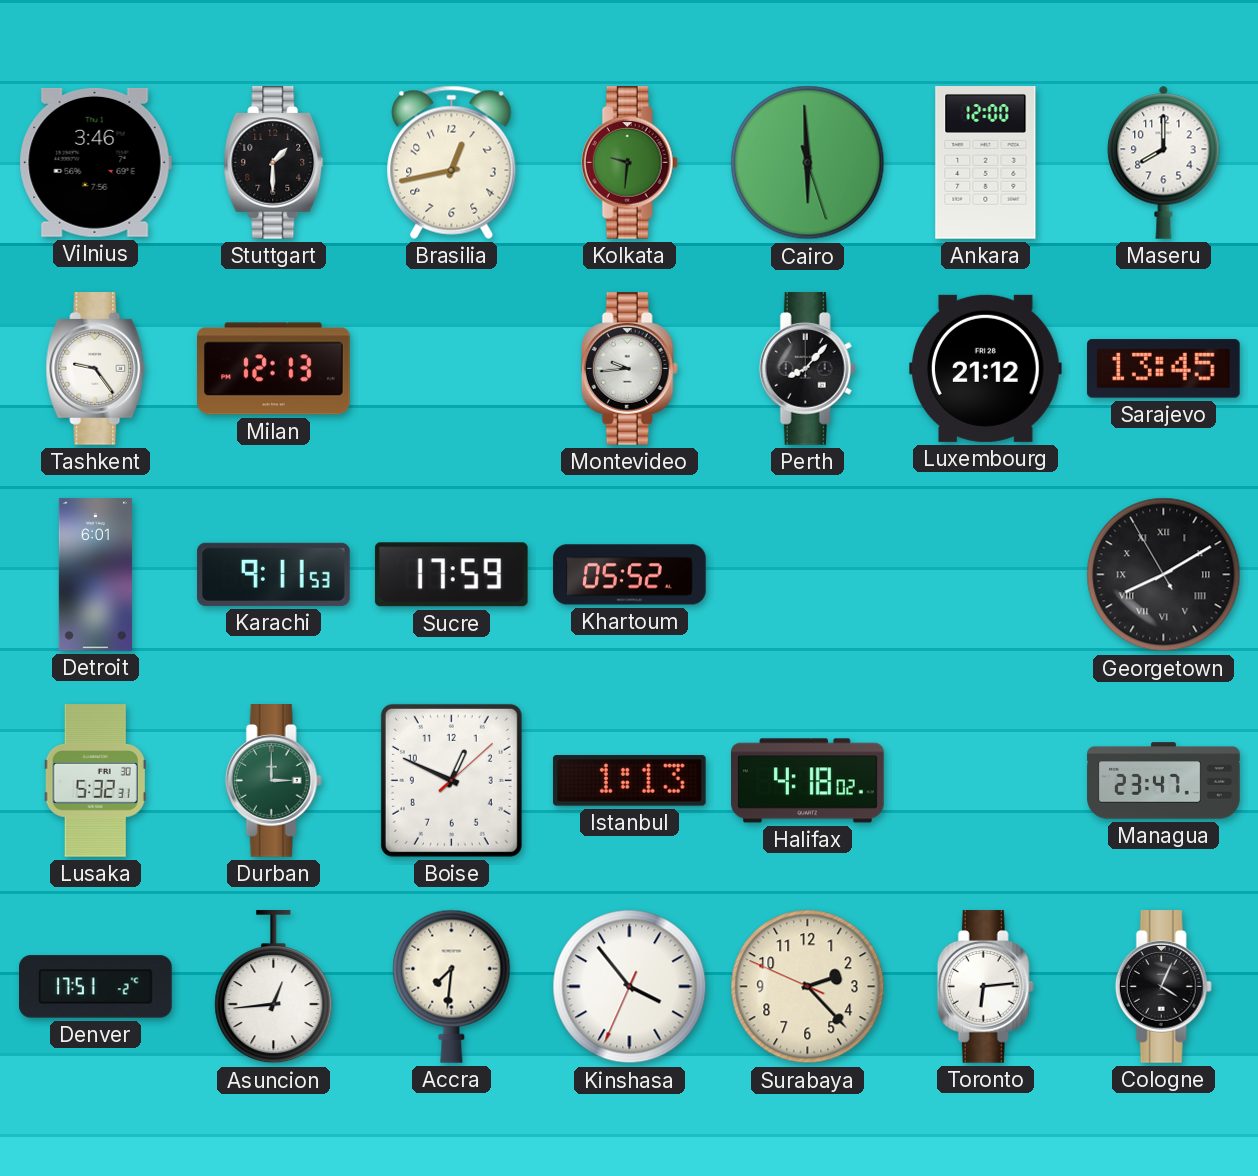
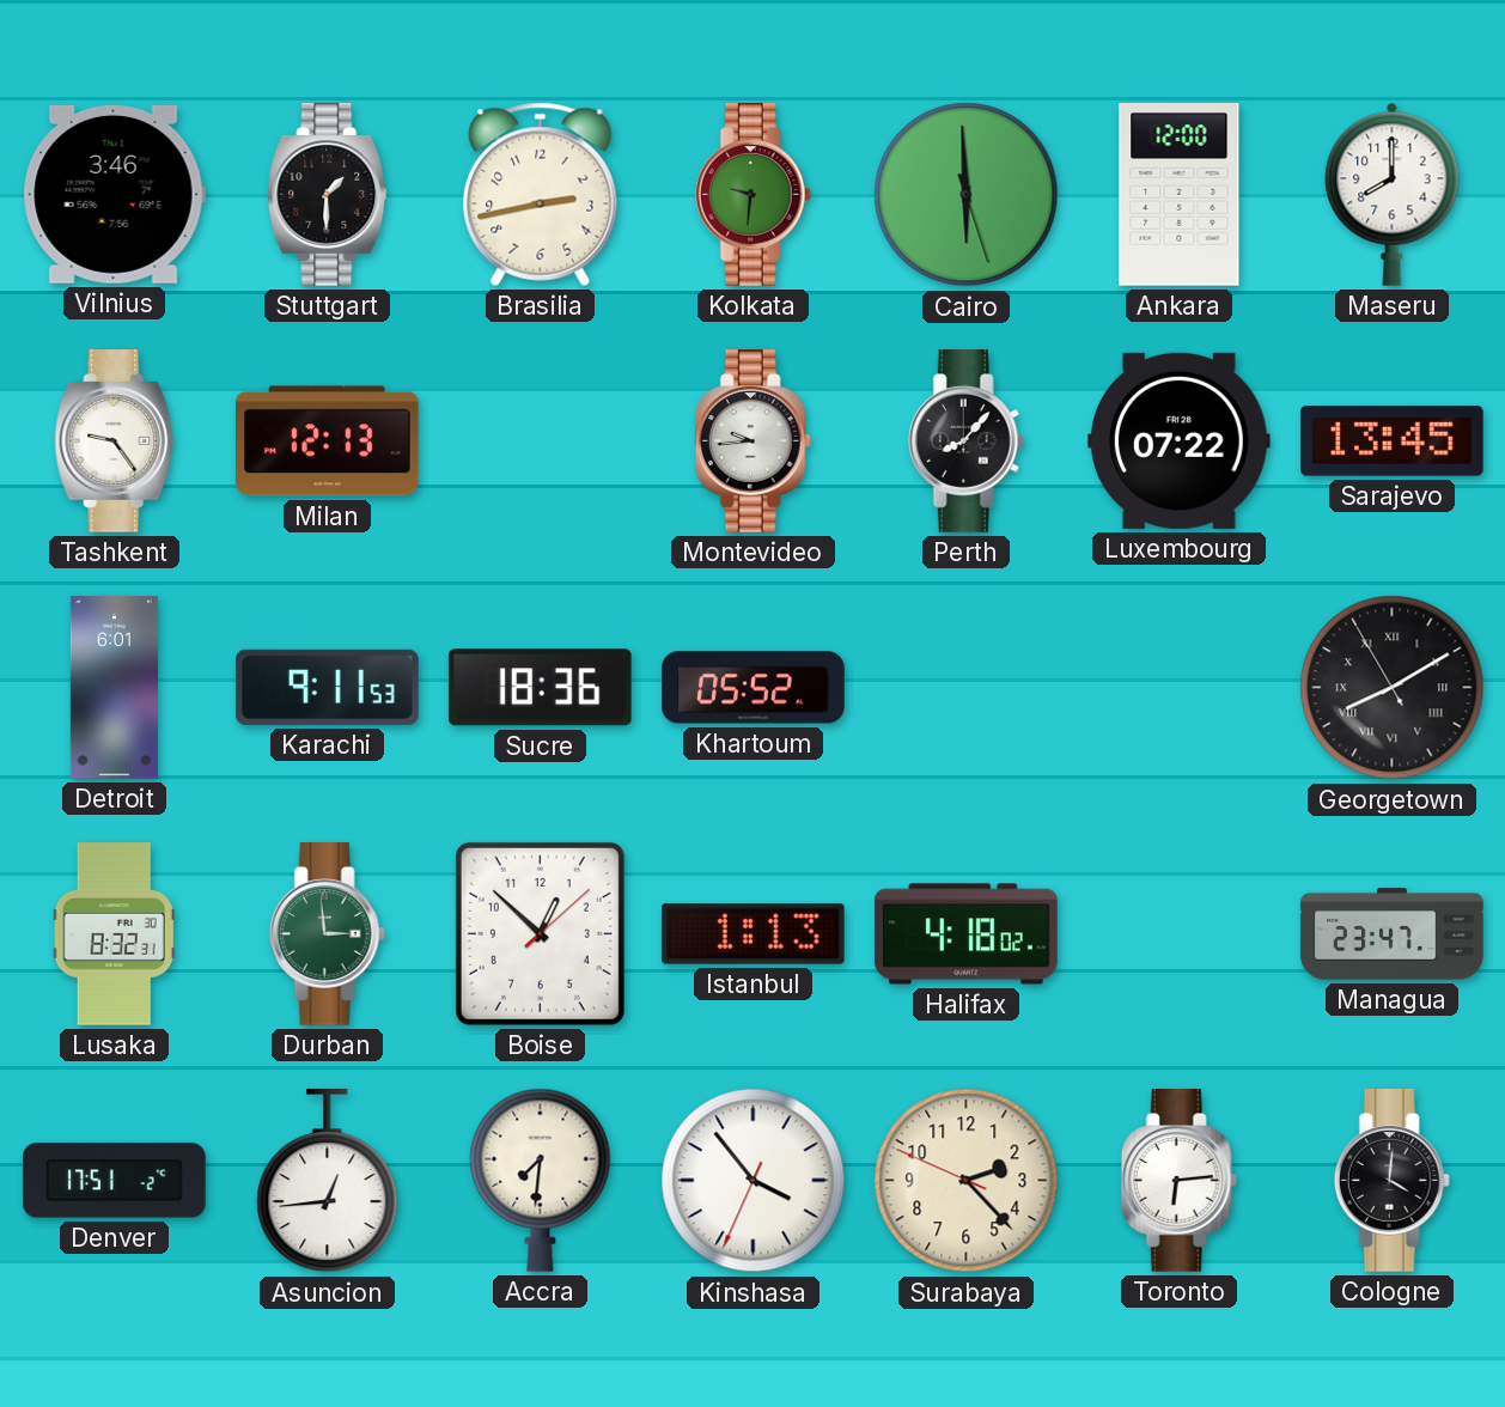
Brasilia: 12:43 -> 2:43
Luxembourg: 21:12 -> 07:22
Sucre: 17:59 -> 18:36
Lusaka: 5:32 -> 8:32
Durban: 3:00 -> 2:59
Boise: 12:49 -> 12:52
Cologne: 4:04 -> 4:01
